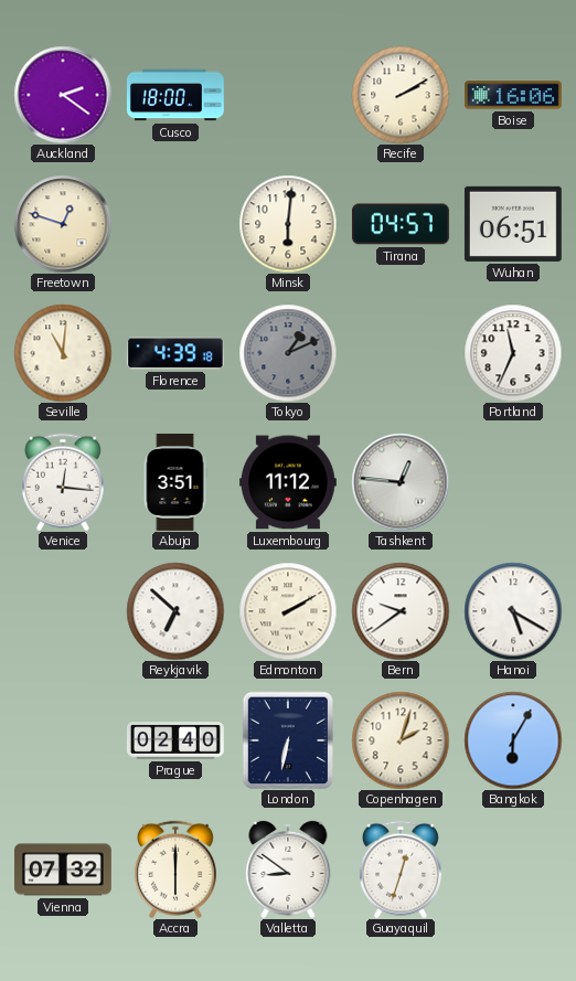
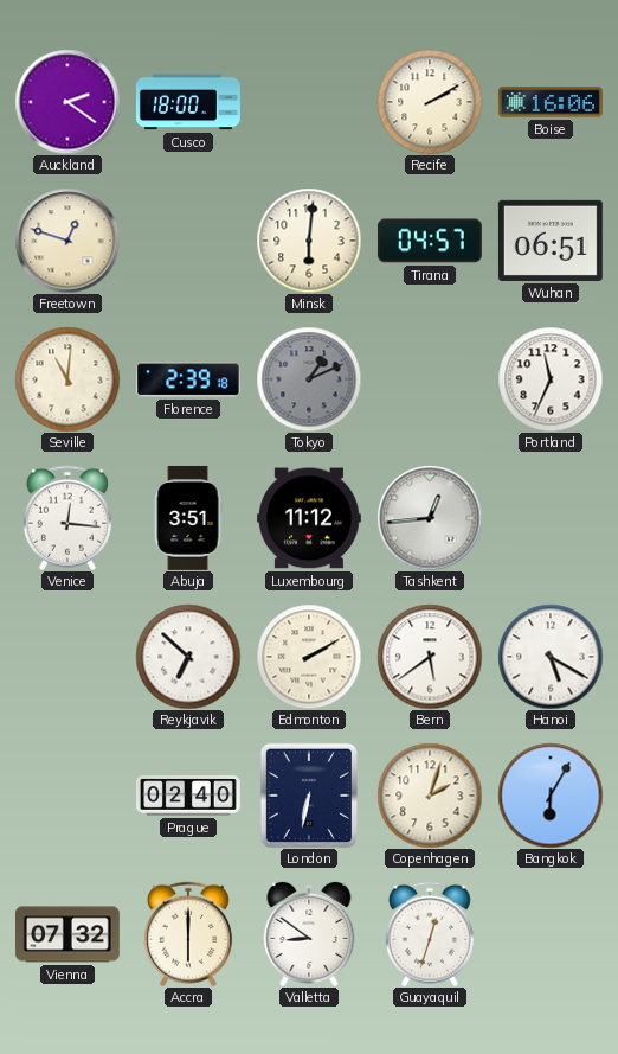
Florence: 4:39 -> 2:39
Tashkent: 12:46 -> 12:44
Bern: 9:39 -> 5:39
